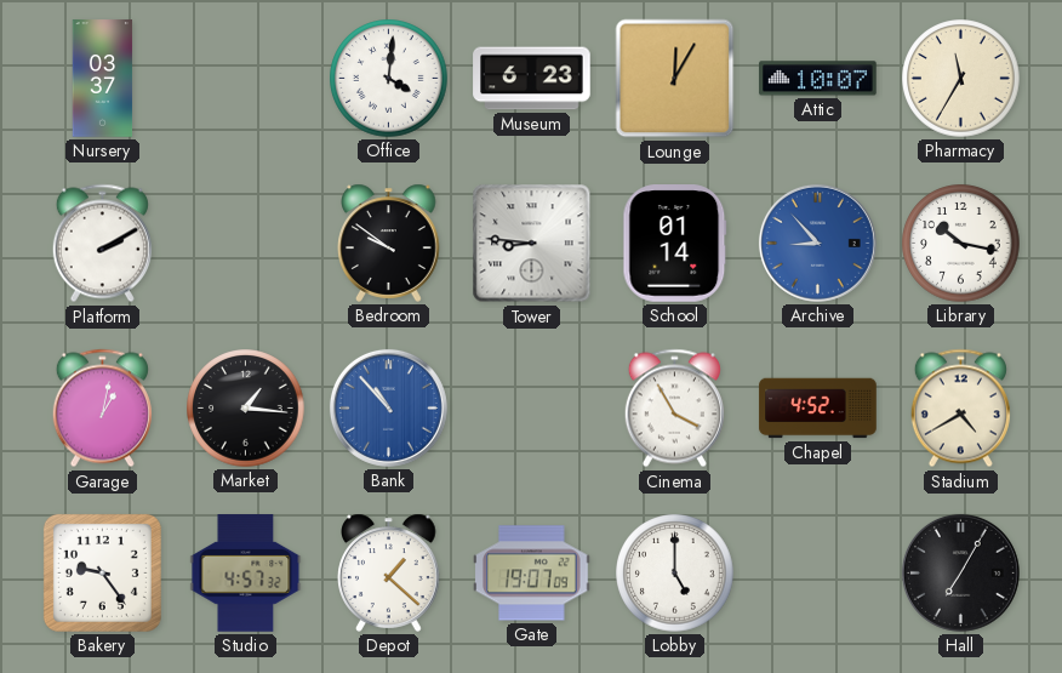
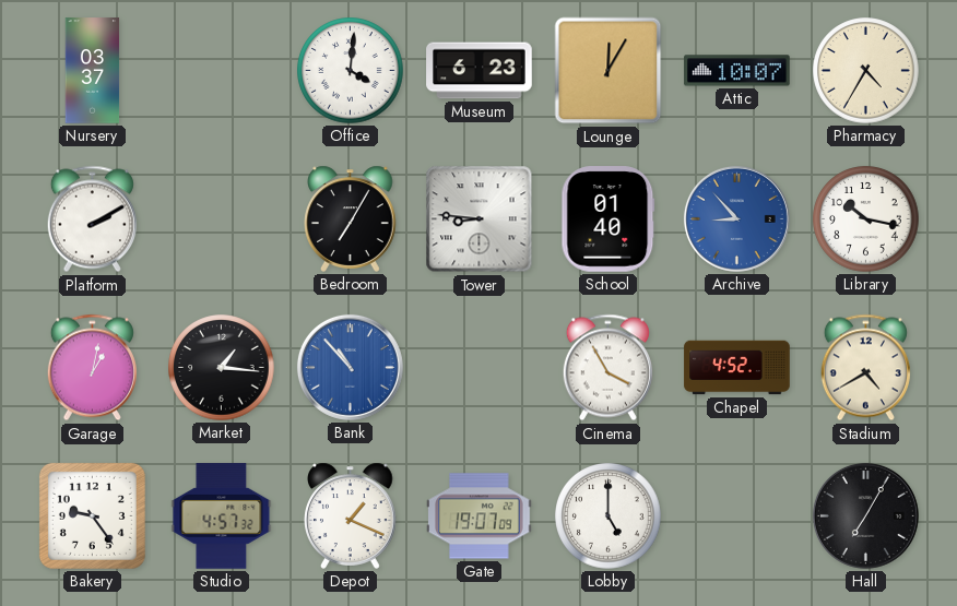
Pharmacy: 11:35 -> 4:35
Bedroom: 9:51 -> 7:05
School: 01:14 -> 01:40
Depot: 1:22 -> 1:19
